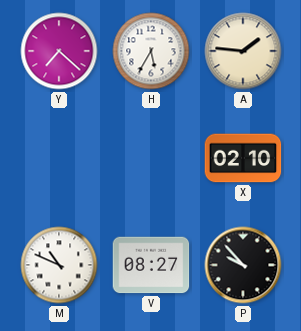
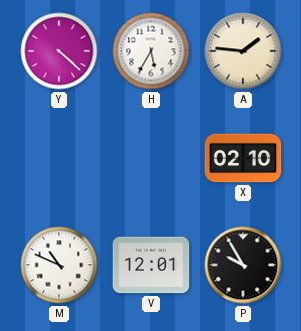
Y: 7:22 -> 4:22
V: 08:27 -> 12:01
P: 9:53 -> 9:55
